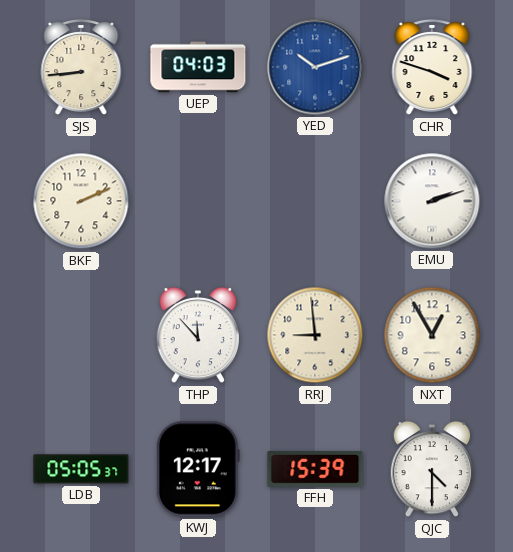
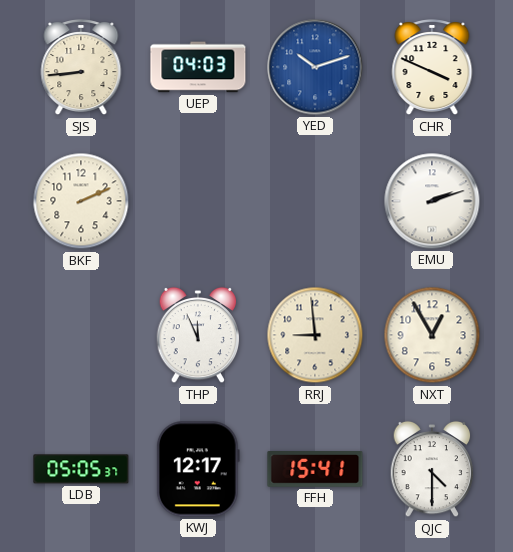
CHR: 3:48 -> 3:49
THP: 11:53 -> 11:56
FFH: 15:39 -> 15:41
